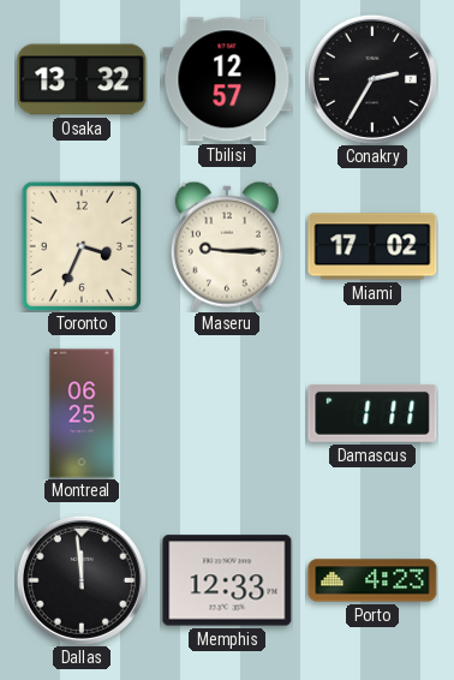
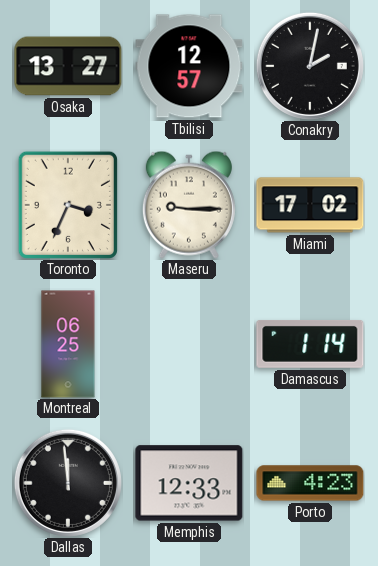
Osaka: 13:32 -> 13:27
Conakry: 2:35 -> 2:02
Damascus: 1:11 -> 1:14
